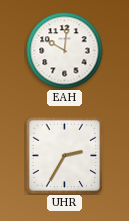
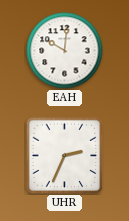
UHR: 2:35 -> 2:34
